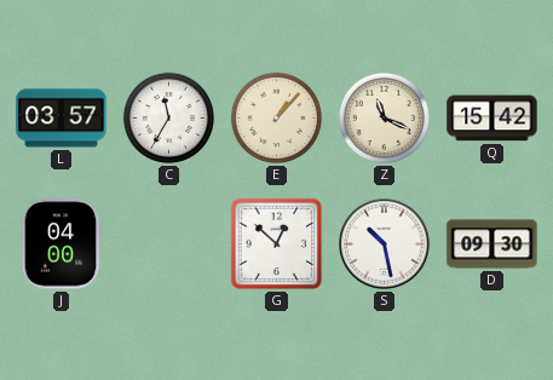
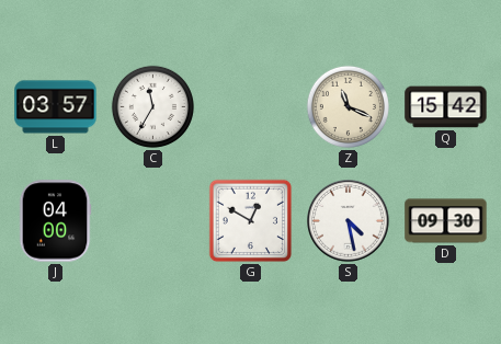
E: 1:07 -> none
G: 12:52 -> 12:50
S: 10:28 -> 4:28
